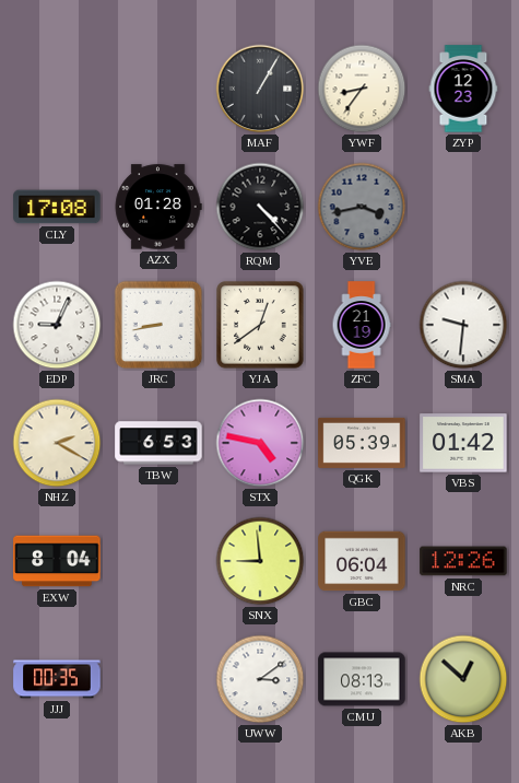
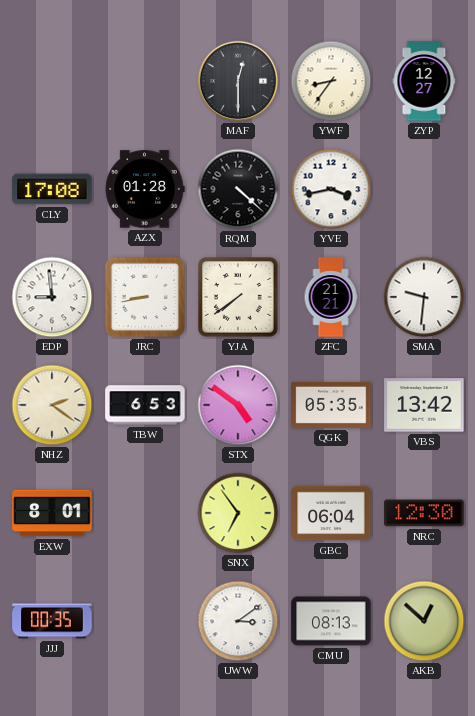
MAF: 1:05 -> 12:30
ZYP: 12:23 -> 12:27
RQM: 4:23 -> 4:22
YVE dial: grey -> white
EDP: 9:04 -> 8:59
YJA: 12:39 -> 7:39
ZFC: 21:19 -> 21:21
NHZ: 2:20 -> 2:21
STX: 4:47 -> 4:51
QGK: 05:39 -> 05:35
VBS: 01:42 -> 13:42
EXW: 8:04 -> 8:01
SNX: 8:59 -> 6:54
NRC: 12:26 -> 12:30
